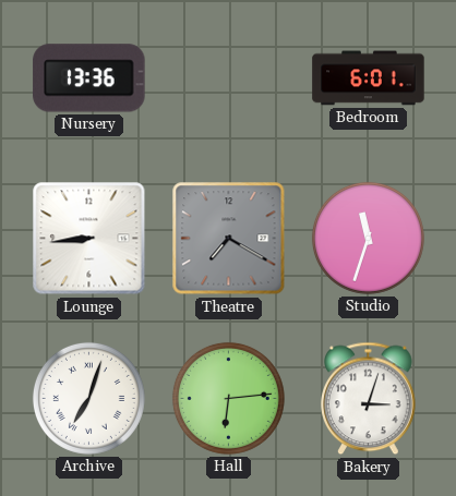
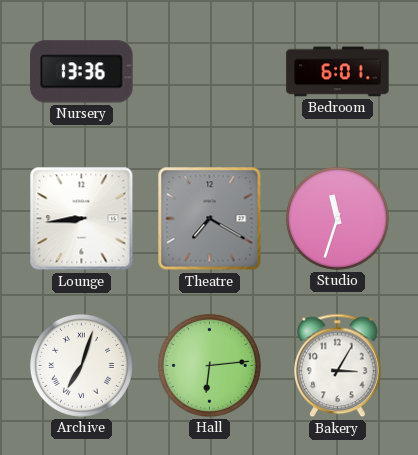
Bakery: 3:03 -> 3:05
